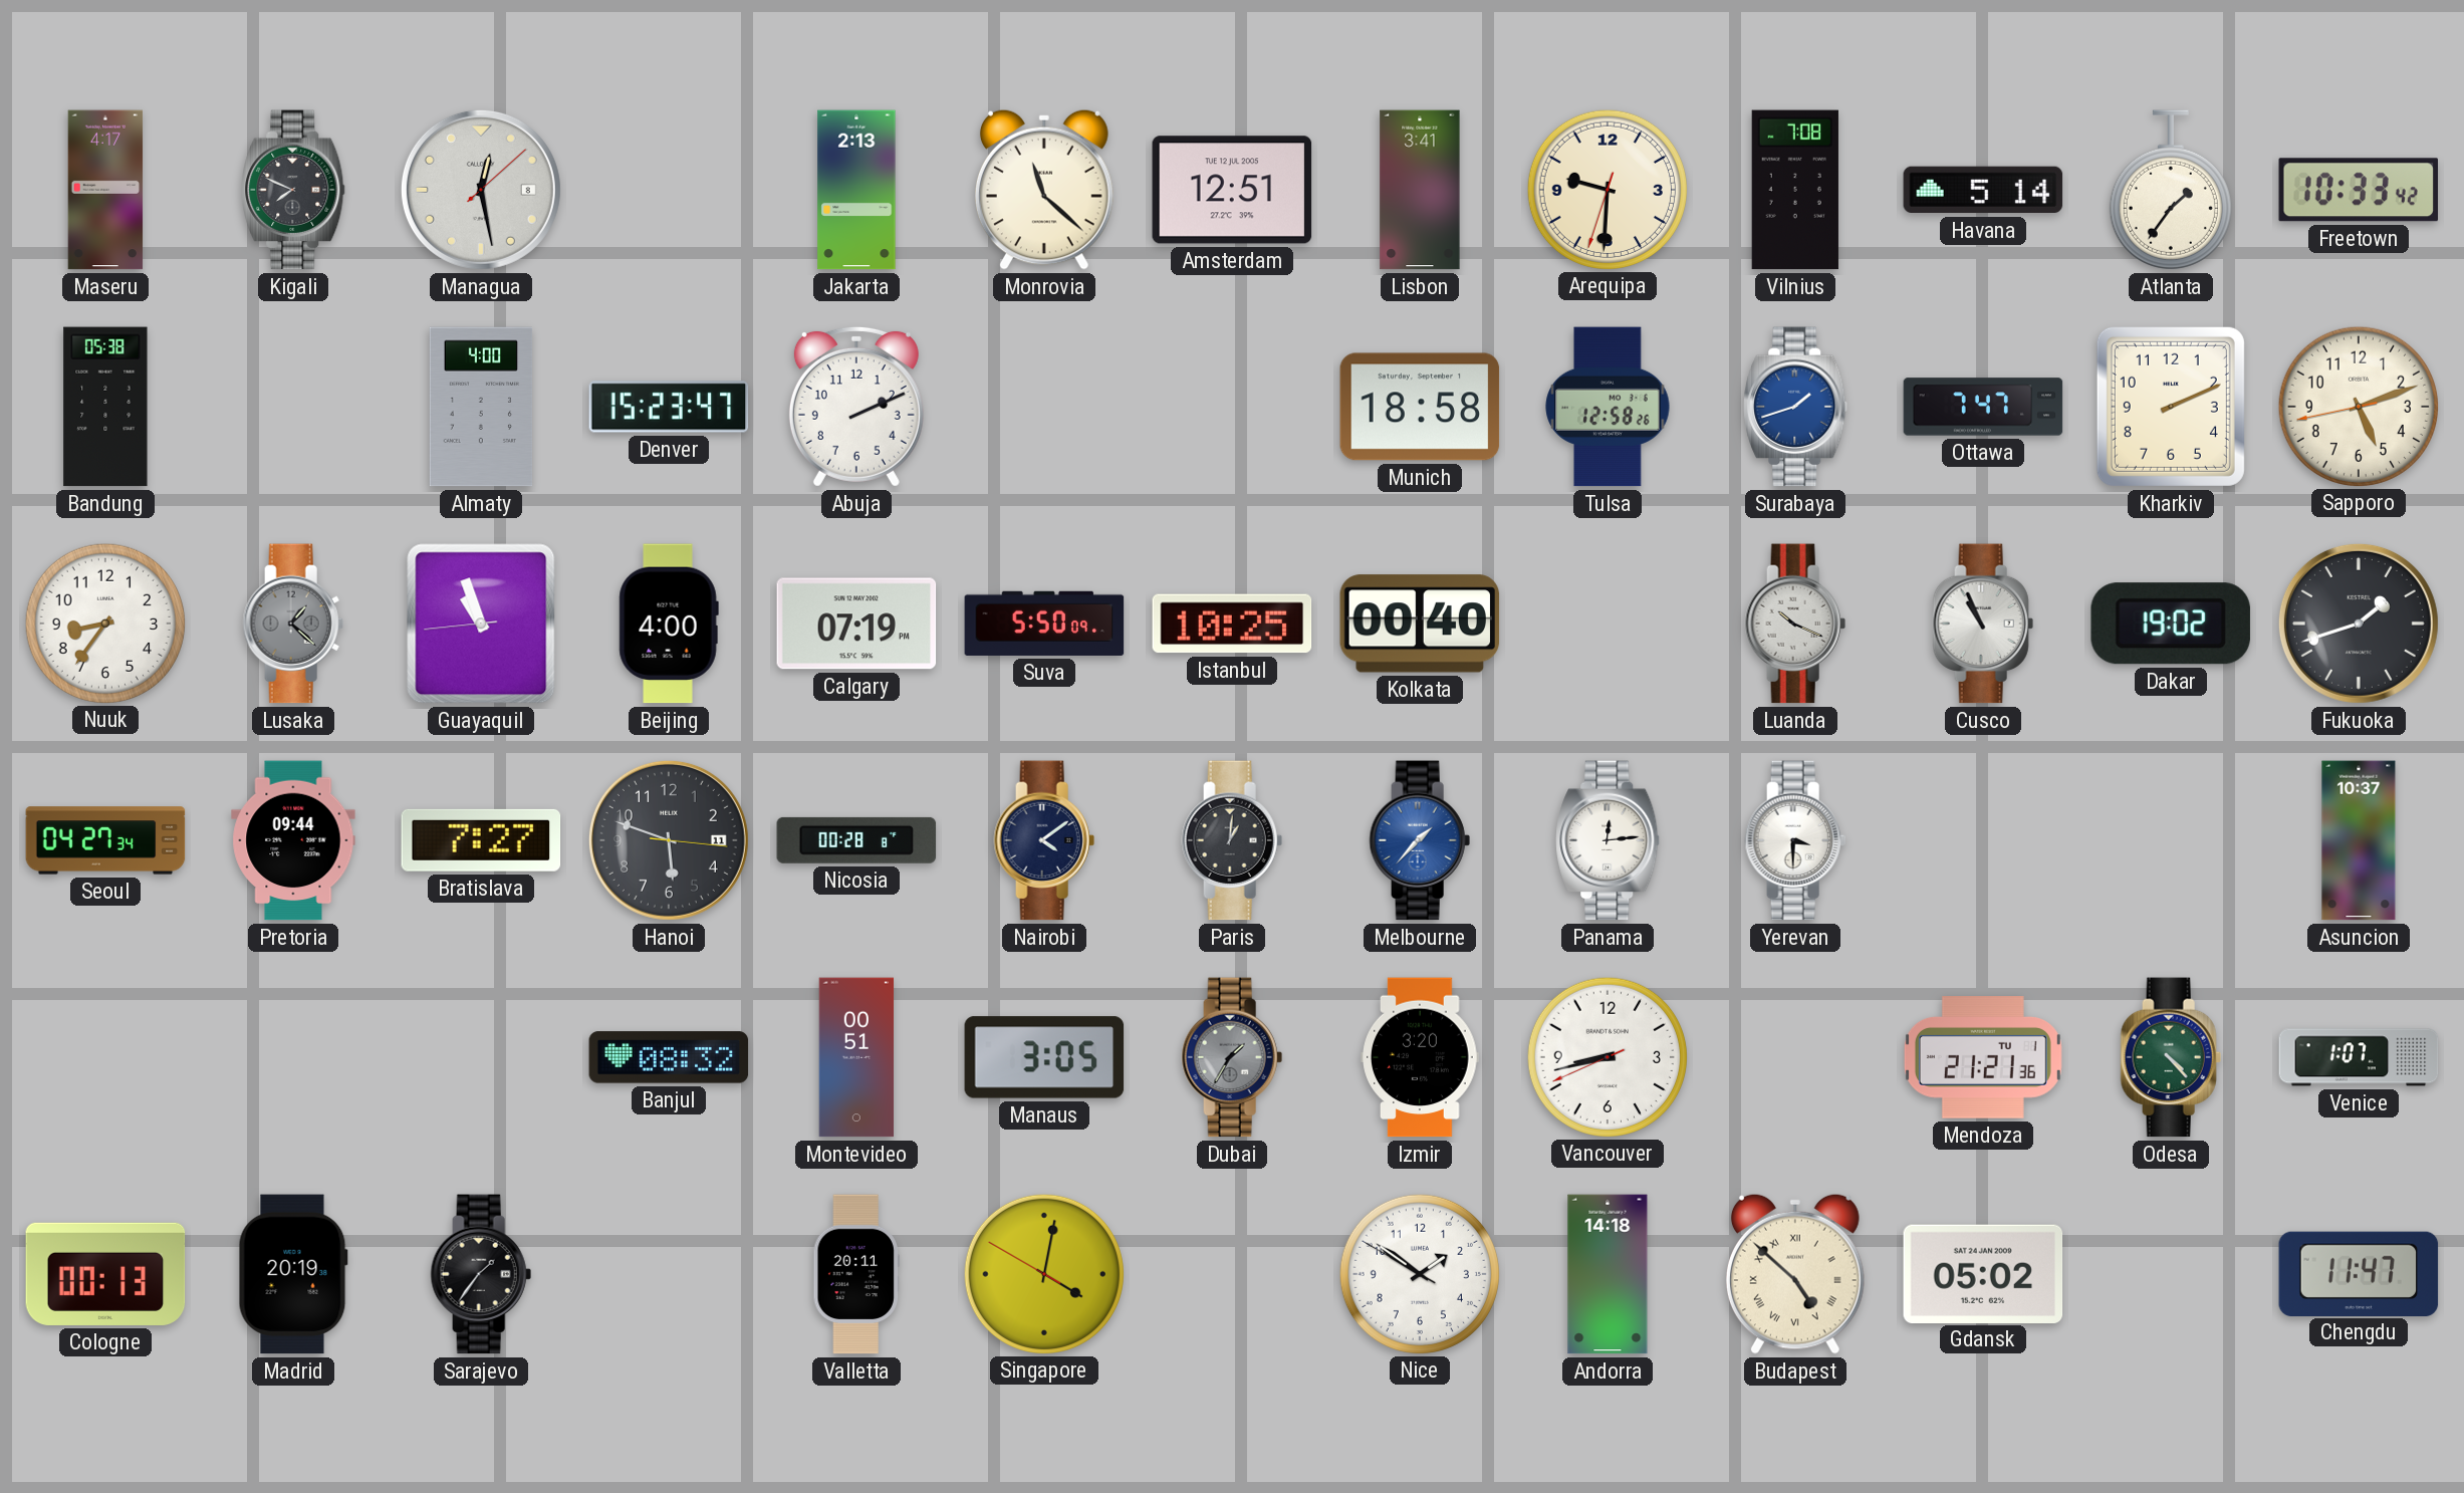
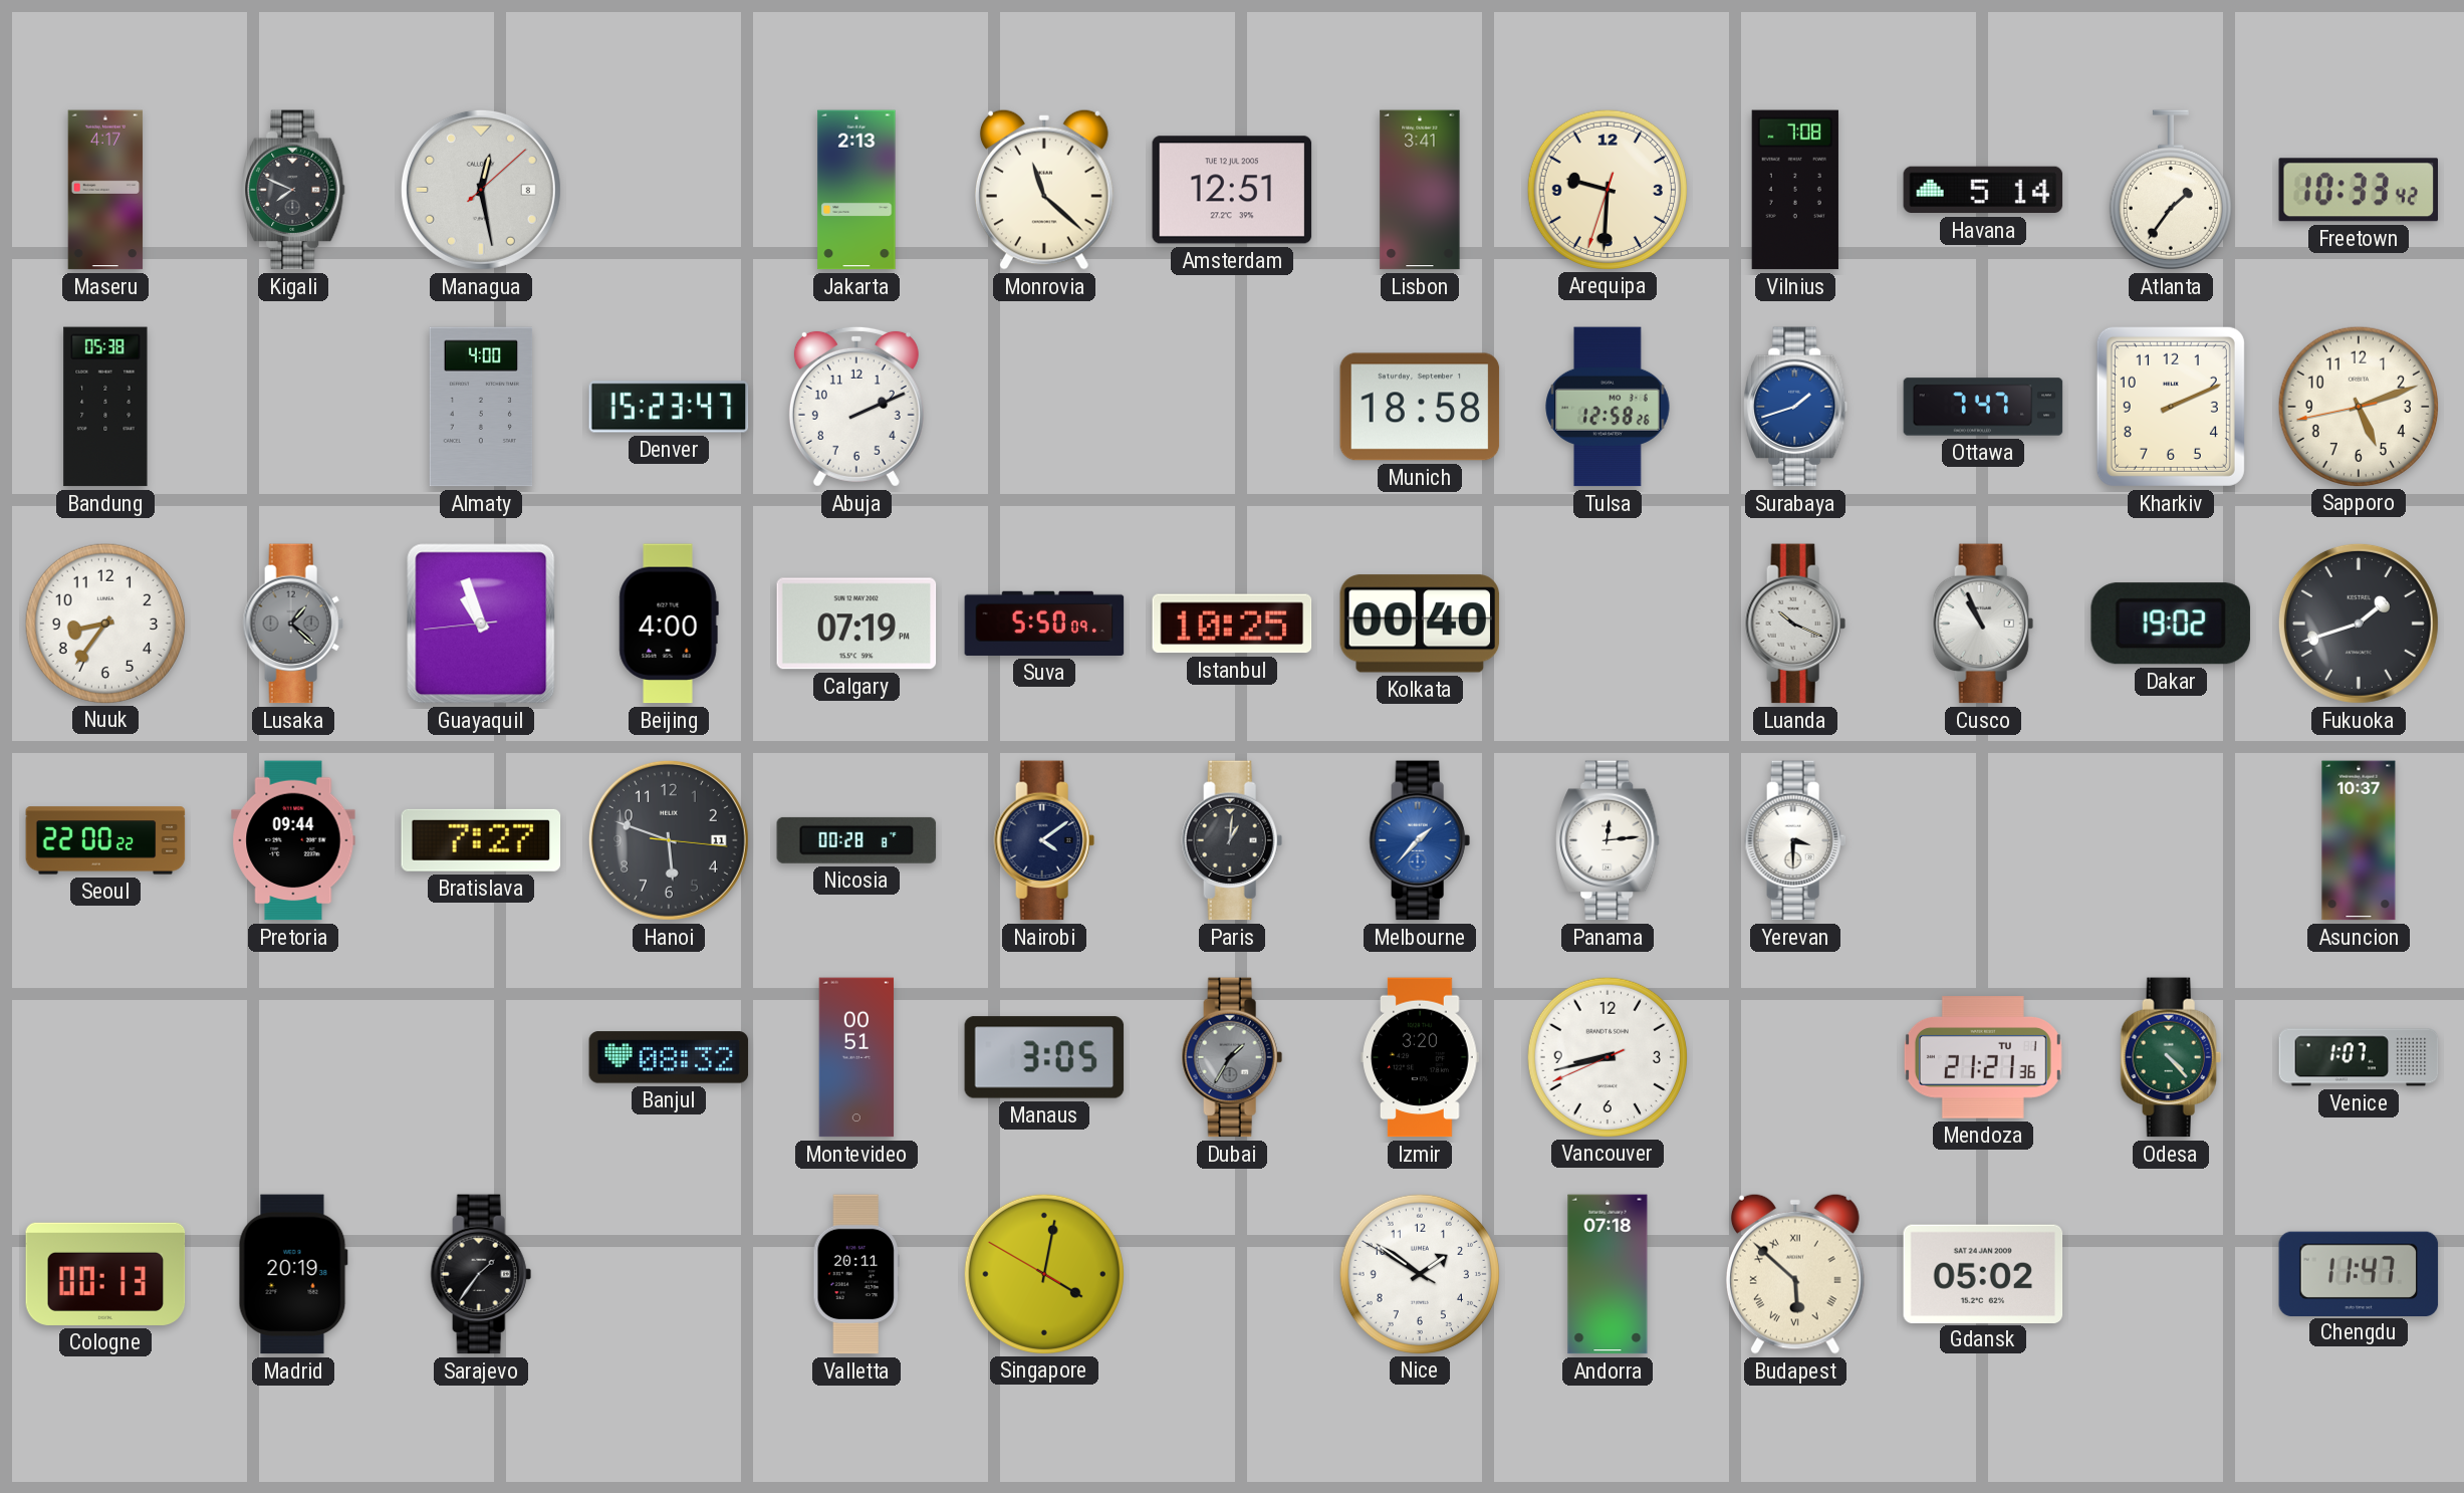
Seoul: 04:27 -> 22:00
Andorra: 14:18 -> 07:18
Budapest: 4:52 -> 5:52
